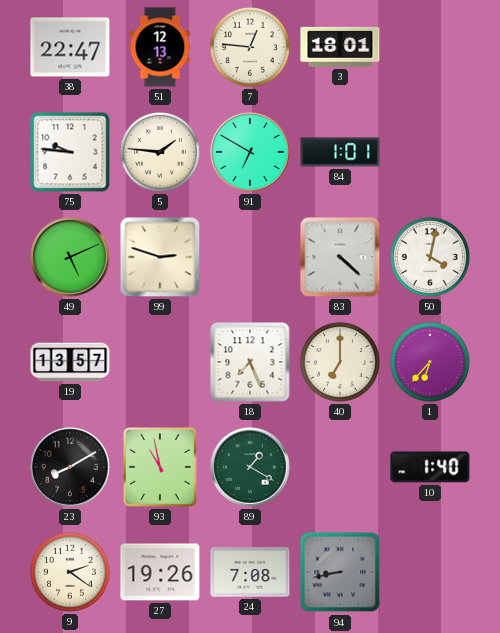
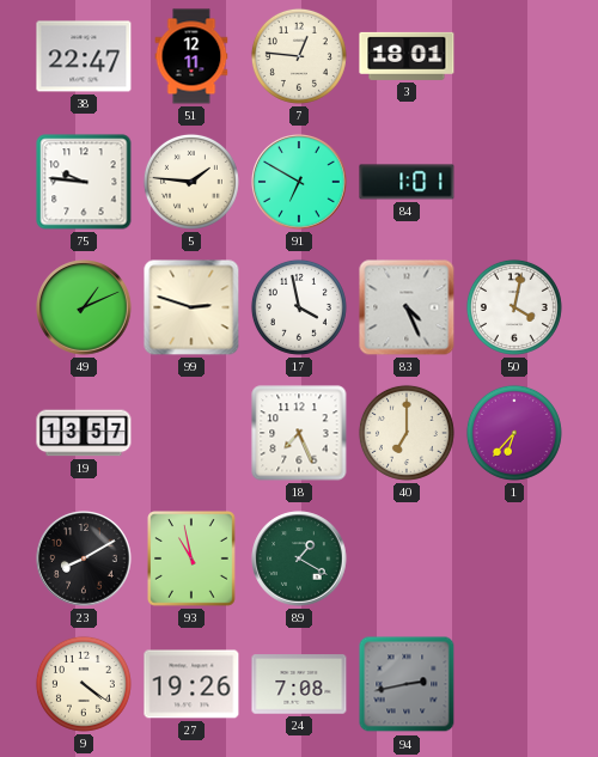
51: 12:13 -> 12:11
49: 5:11 -> 1:11
17: none -> 3:58
83: 4:22 -> 4:26
10: 1:40 -> none
9: 2:21 -> 4:21
94: 8:43 -> 2:43
